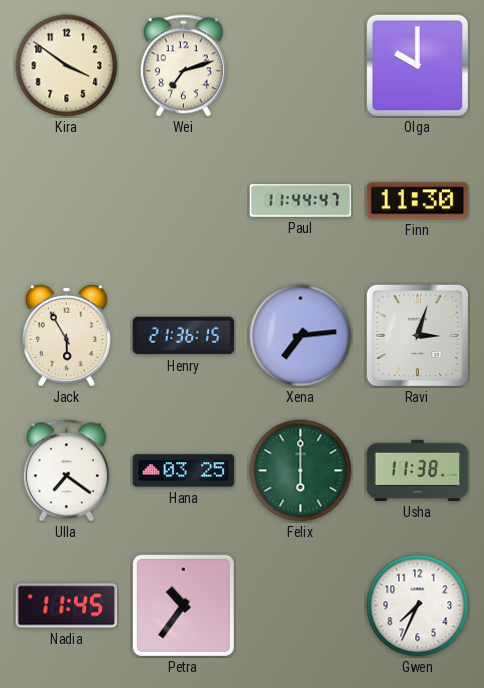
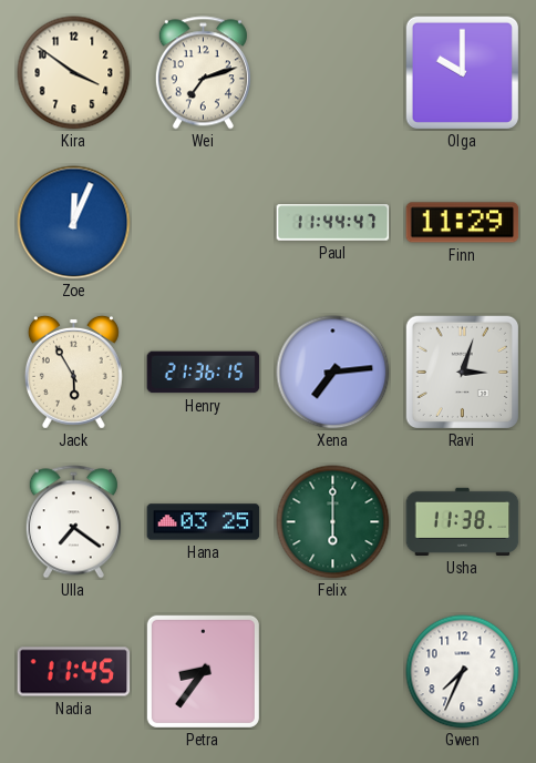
Zoe: none -> 12:04
Finn: 11:30 -> 11:29
Petra: 10:36 -> 8:36
